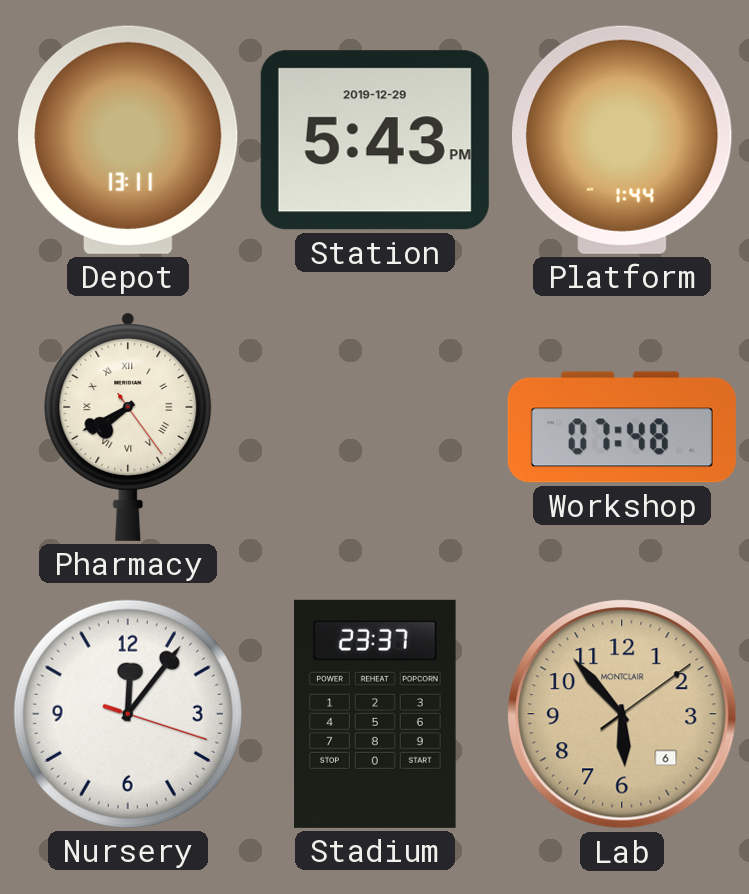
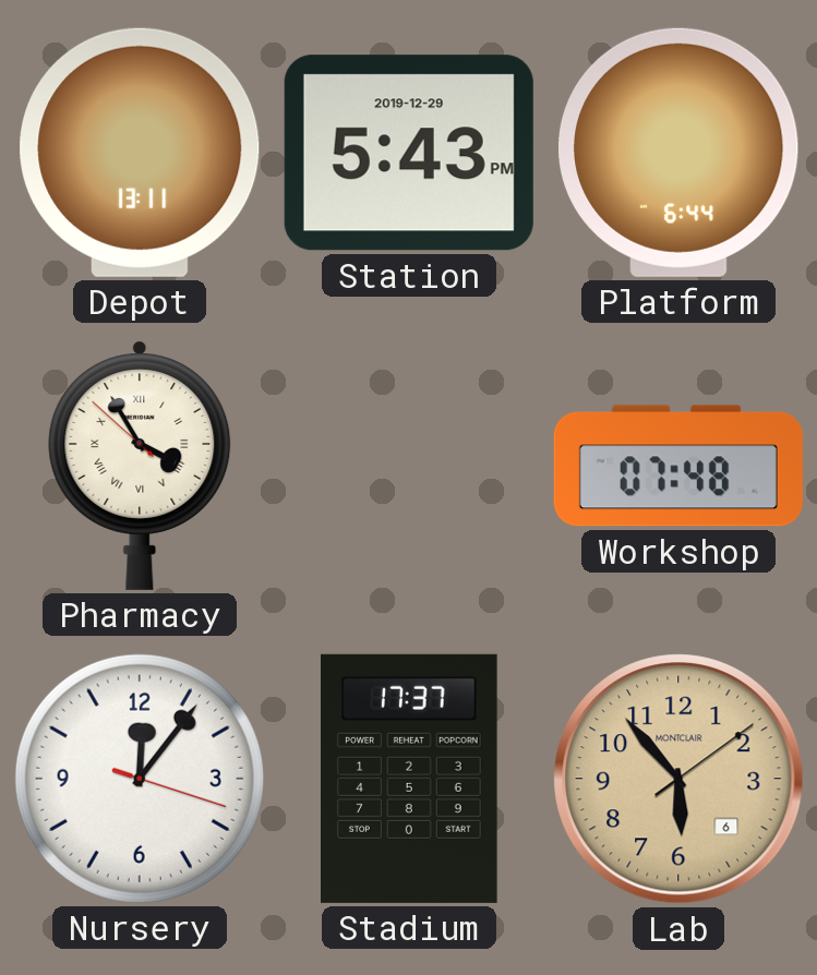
Platform: 1:44 -> 6:44
Pharmacy: 7:40 -> 3:54
Stadium: 23:37 -> 17:37
